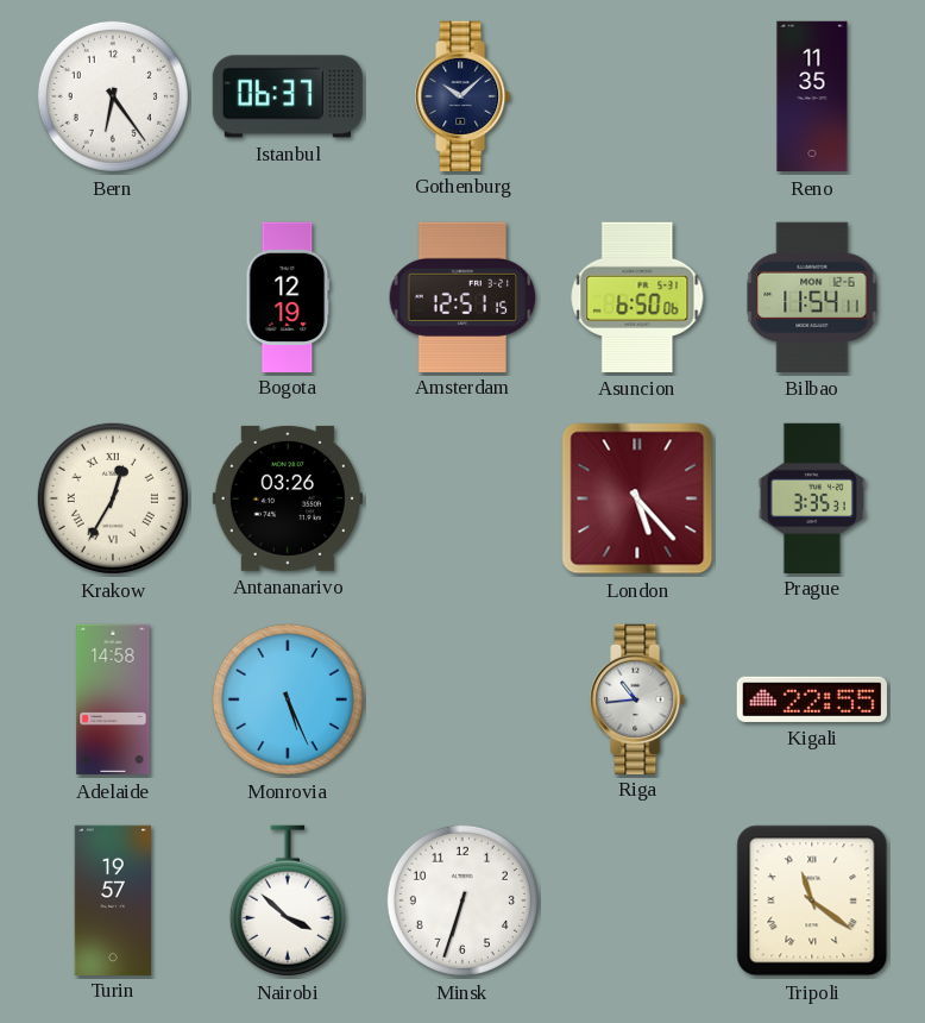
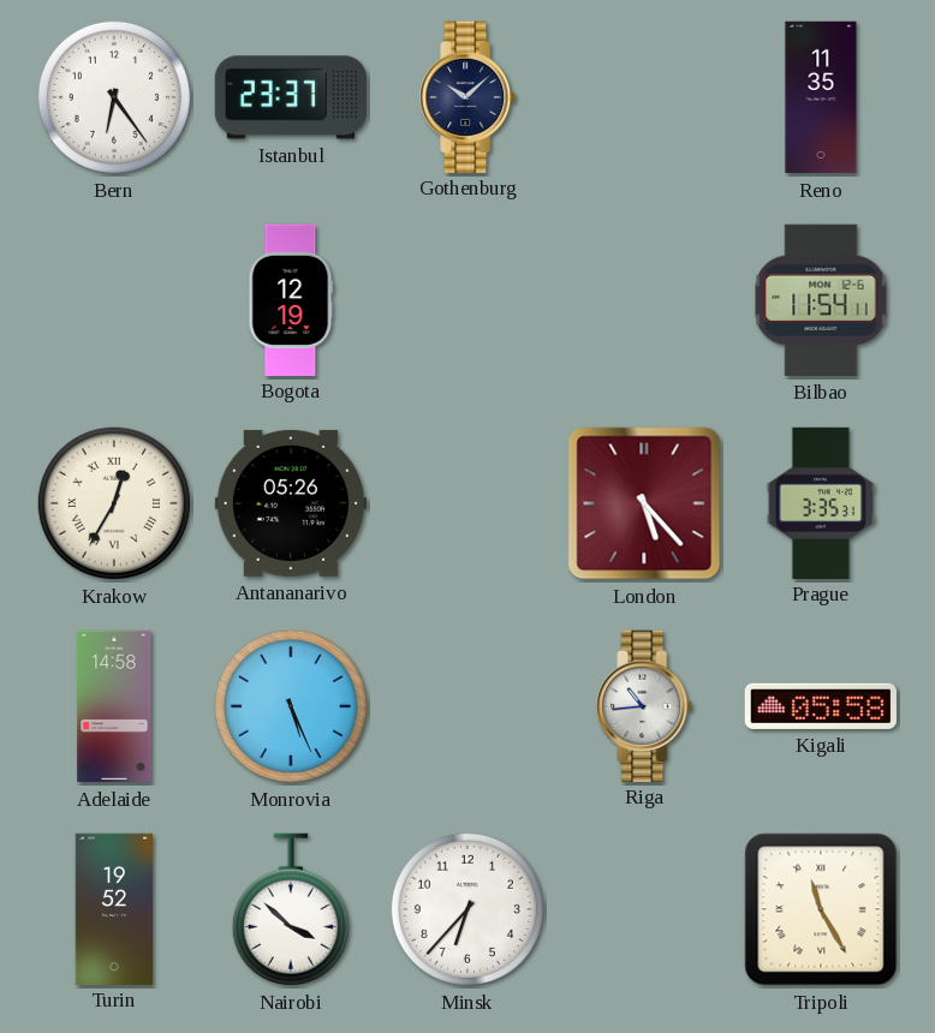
Istanbul: 06:37 -> 23:37
Amsterdam: 12:51 -> none
Asuncion: 6:50 -> none
Antananarivo: 03:26 -> 05:26
Kigali: 22:55 -> 05:58
Turin: 19:57 -> 19:52
Minsk: 6:33 -> 6:37
Tripoli: 11:21 -> 11:25
